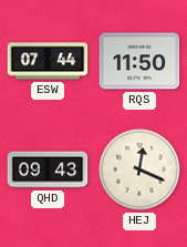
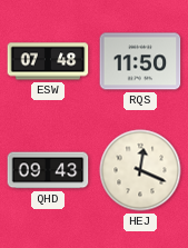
ESW: 07:44 -> 07:48
